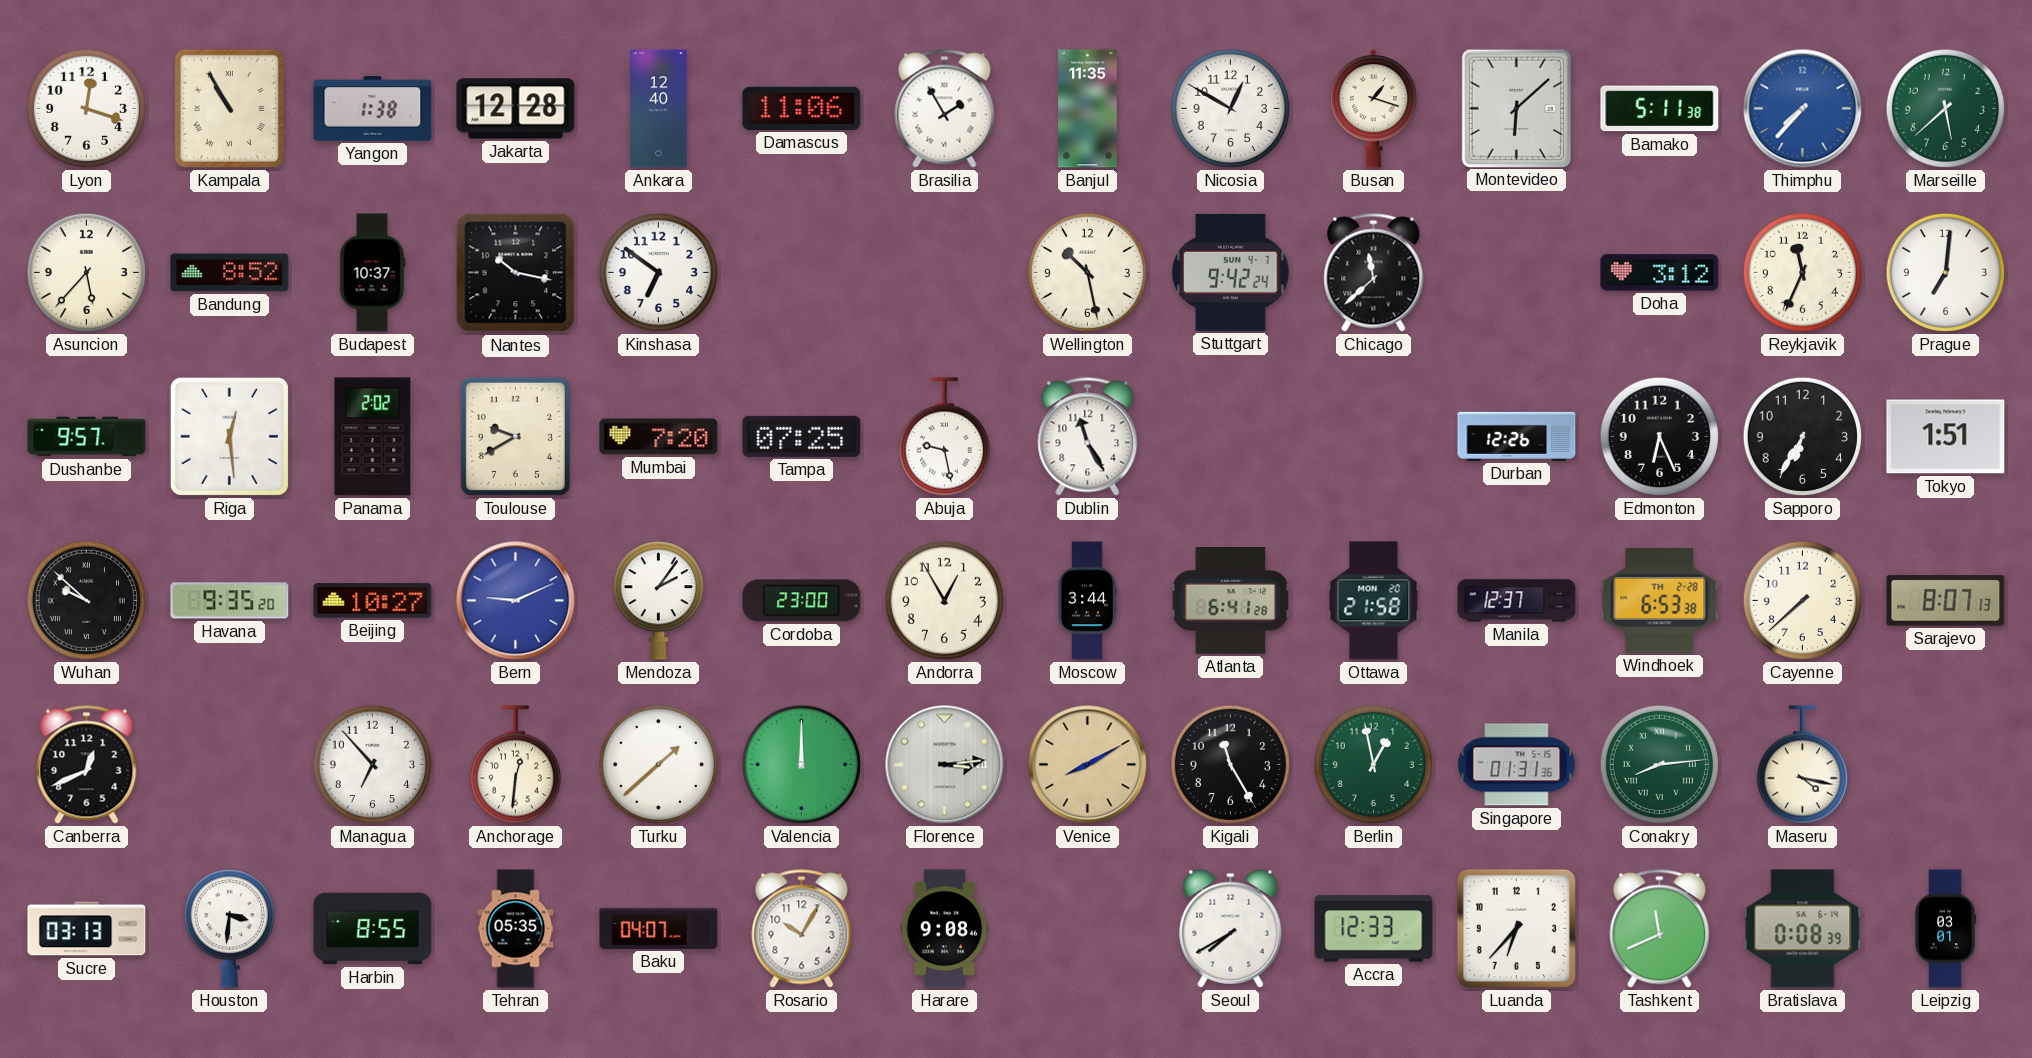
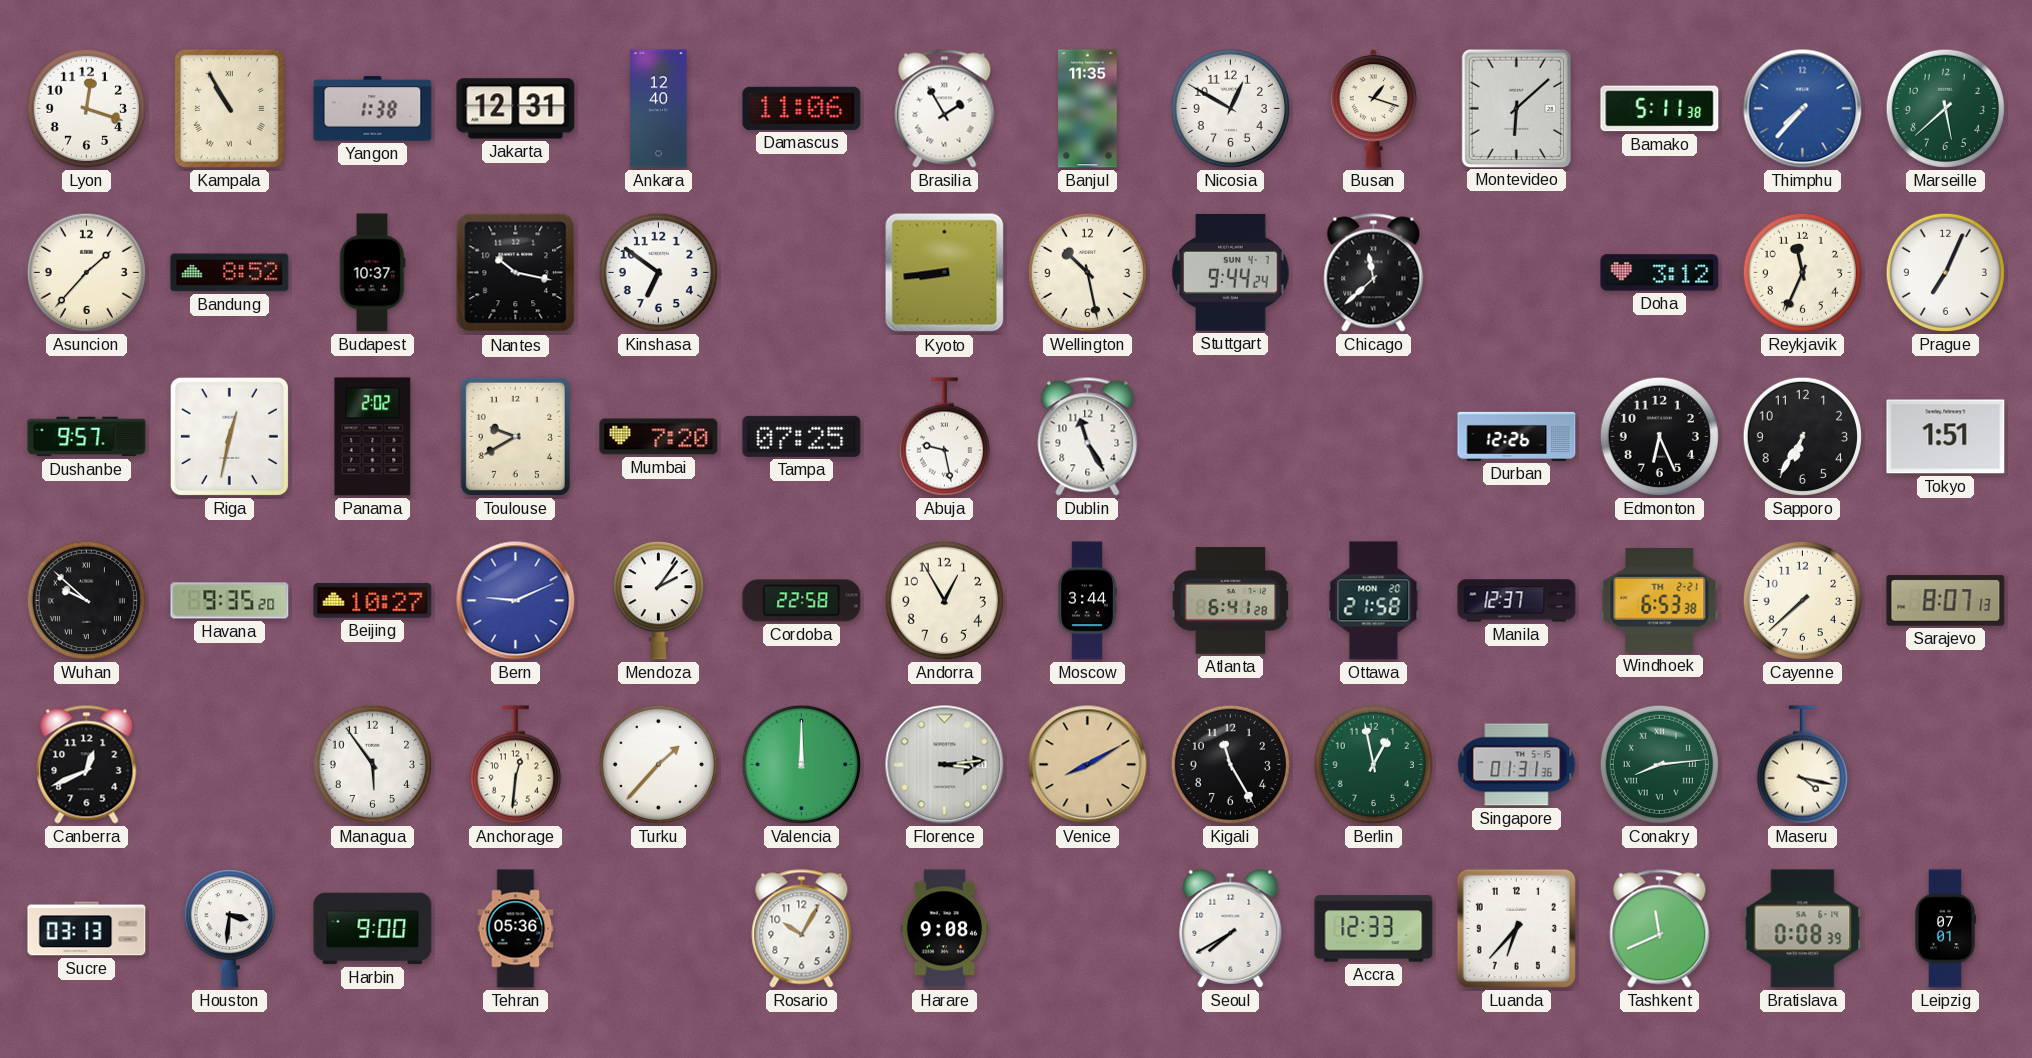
Jakarta: 12:28 -> 12:31
Asuncion: 5:37 -> 1:37
Kyoto: none -> 8:44
Stuttgart: 9:42 -> 9:44
Prague: 7:01 -> 7:04
Riga: 12:29 -> 12:32
Cordoba: 23:00 -> 22:58
Windhoek date: TH 2-28 -> TH 2-21
Managua: 6:53 -> 5:54
Turku: 1:38 -> 1:37
Harbin: 8:55 -> 9:00
Tehran: 05:35 -> 05:36
Baku: 04:07 -> none
Leipzig: 03:01 -> 07:01
